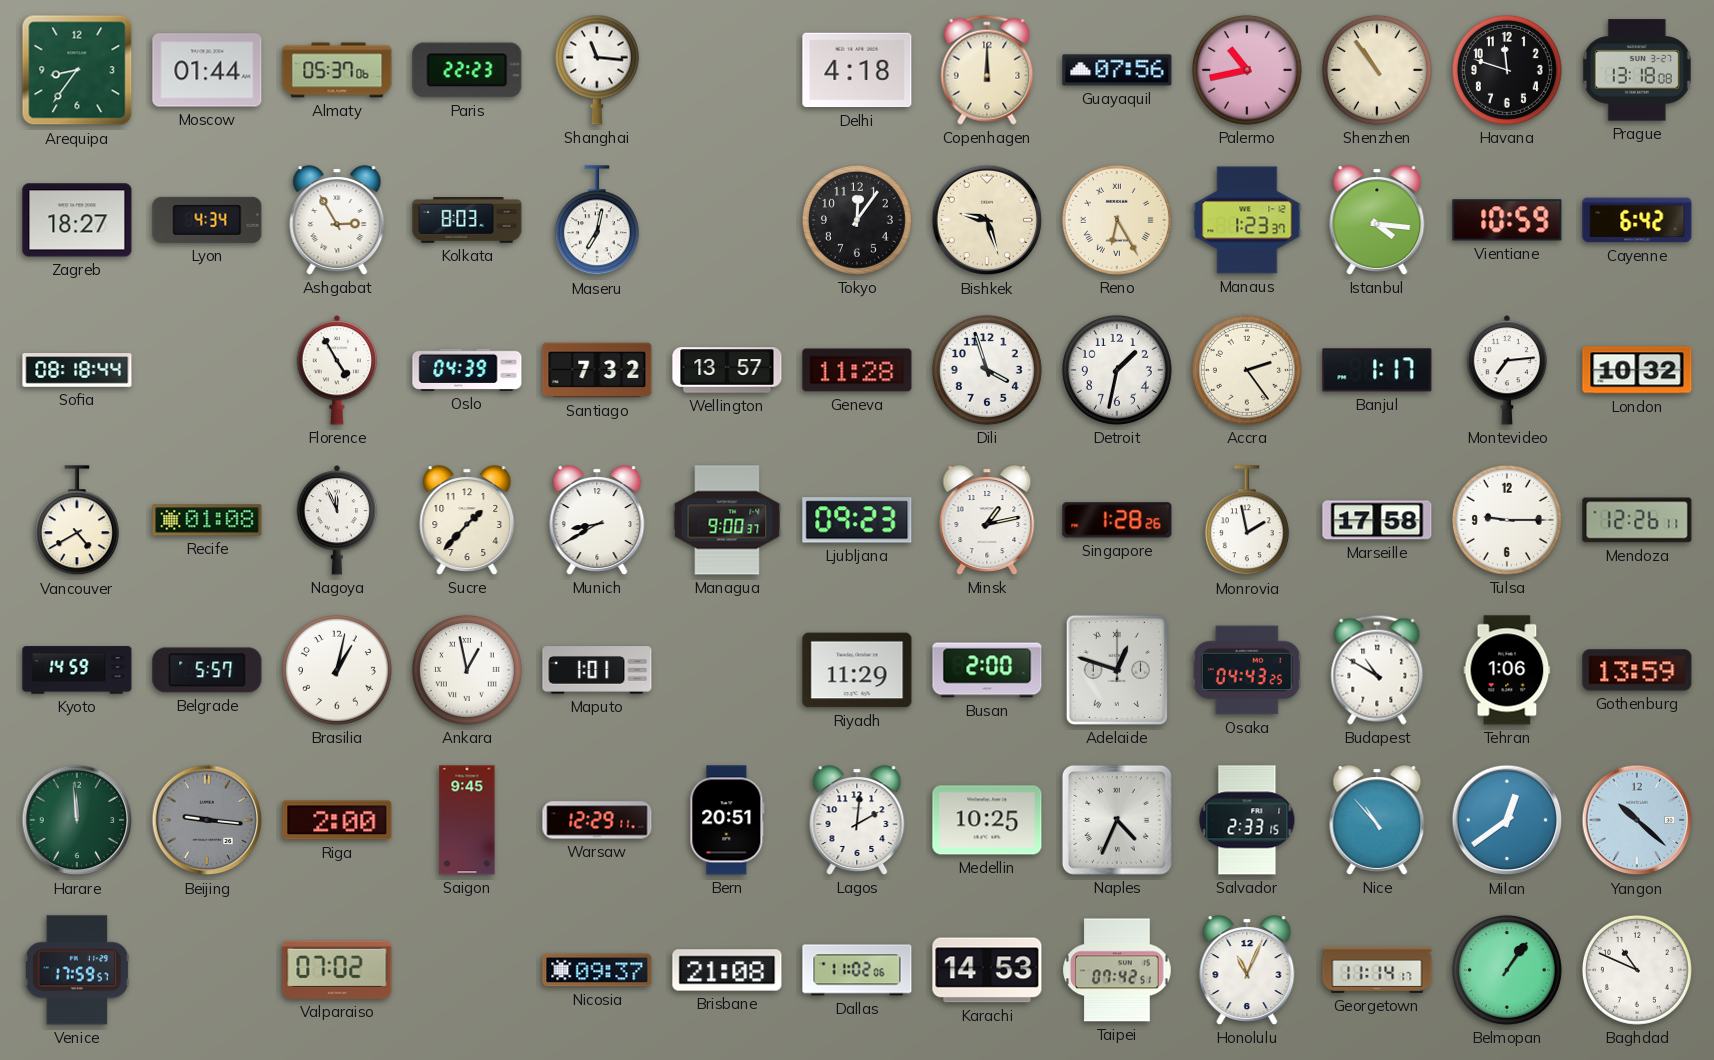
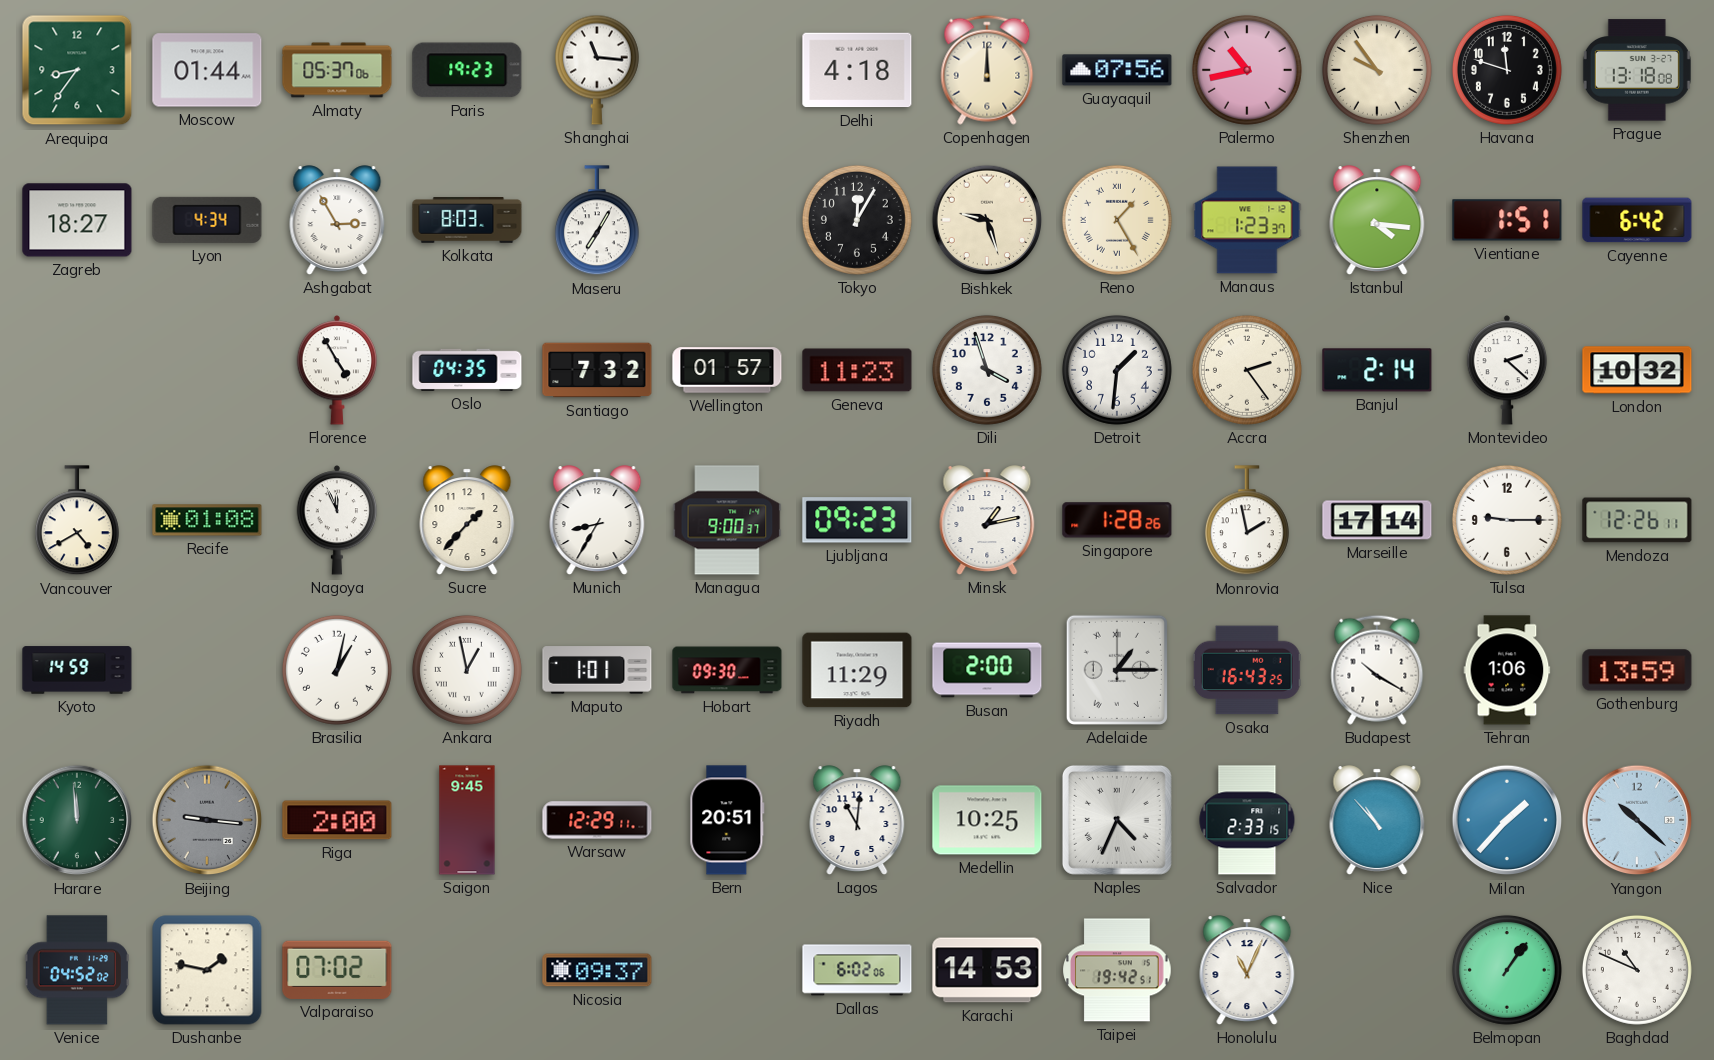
Paris: 22:23 -> 19:23
Shenzhen: 10:54 -> 9:54
Maseru: 7:02 -> 7:05
Tokyo: 12:06 -> 12:05
Reno: 6:25 -> 1:25
Vientiane: 10:59 -> 1:51
Sofia: 08:18 -> none
Oslo: 04:39 -> 04:35
Wellington: 13:57 -> 01:57
Geneva: 11:28 -> 11:23
Detroit: 1:32 -> 1:31
Banjul: 1:17 -> 2:14
Montevideo: 7:14 -> 2:22
Munich: 8:40 -> 8:35
Marseille: 17:58 -> 17:14
Belgrade: 5:57 -> none
Hobart: none -> 09:30
Adelaide: 12:48 -> 1:15
Osaka: 04:43 -> 16:43
Budapest: 10:50 -> 10:20
Lagos: 2:01 -> 11:01
Milan: 12:39 -> 1:37
Venice: 17:59 -> 04:52
Dushanbe: none -> 1:47
Brisbane: 21:08 -> none
Dallas: 11:02 -> 6:02
Taipei: 07:42 -> 19:42
Georgetown: 11:14 -> none
